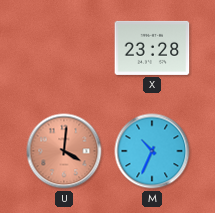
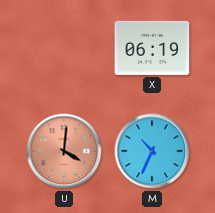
X: 23:28 -> 06:19
